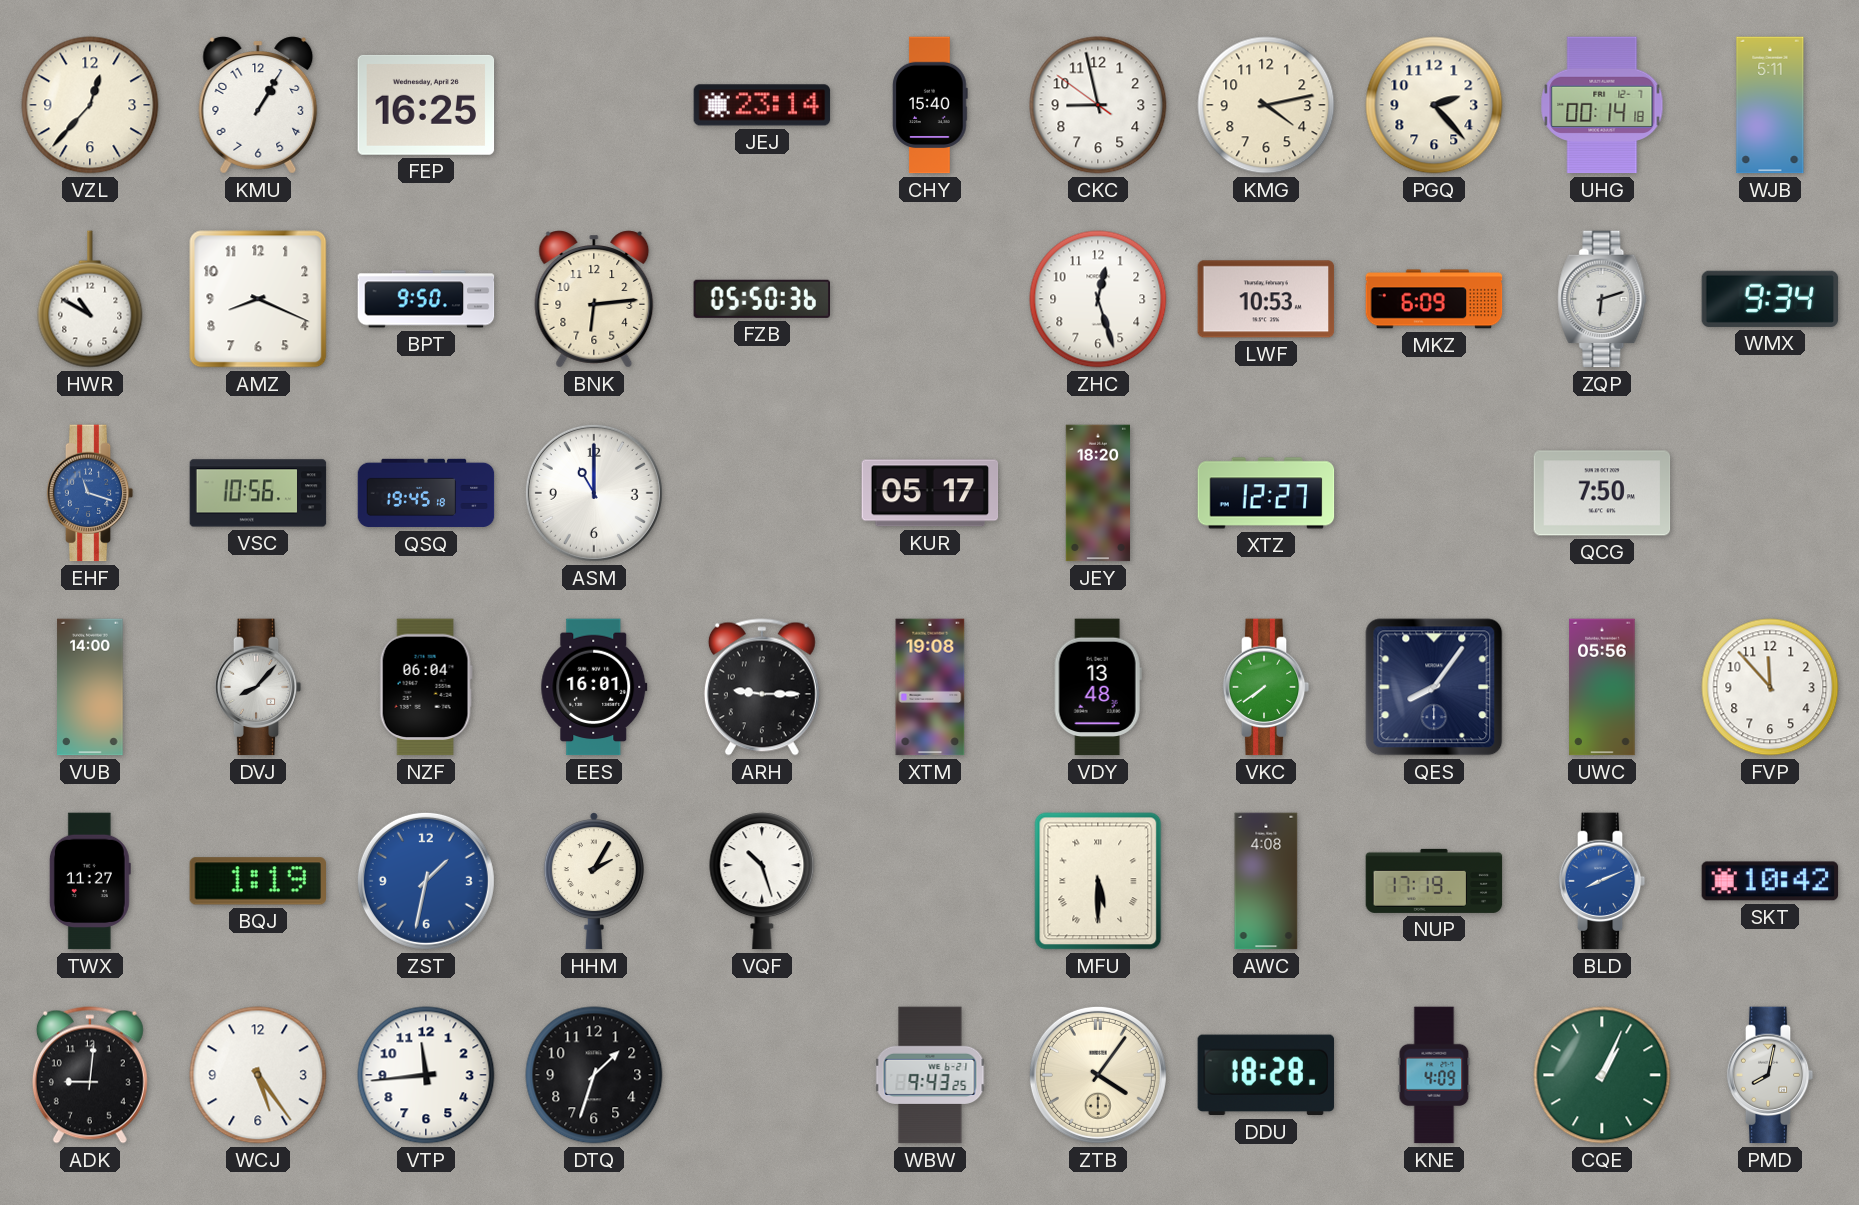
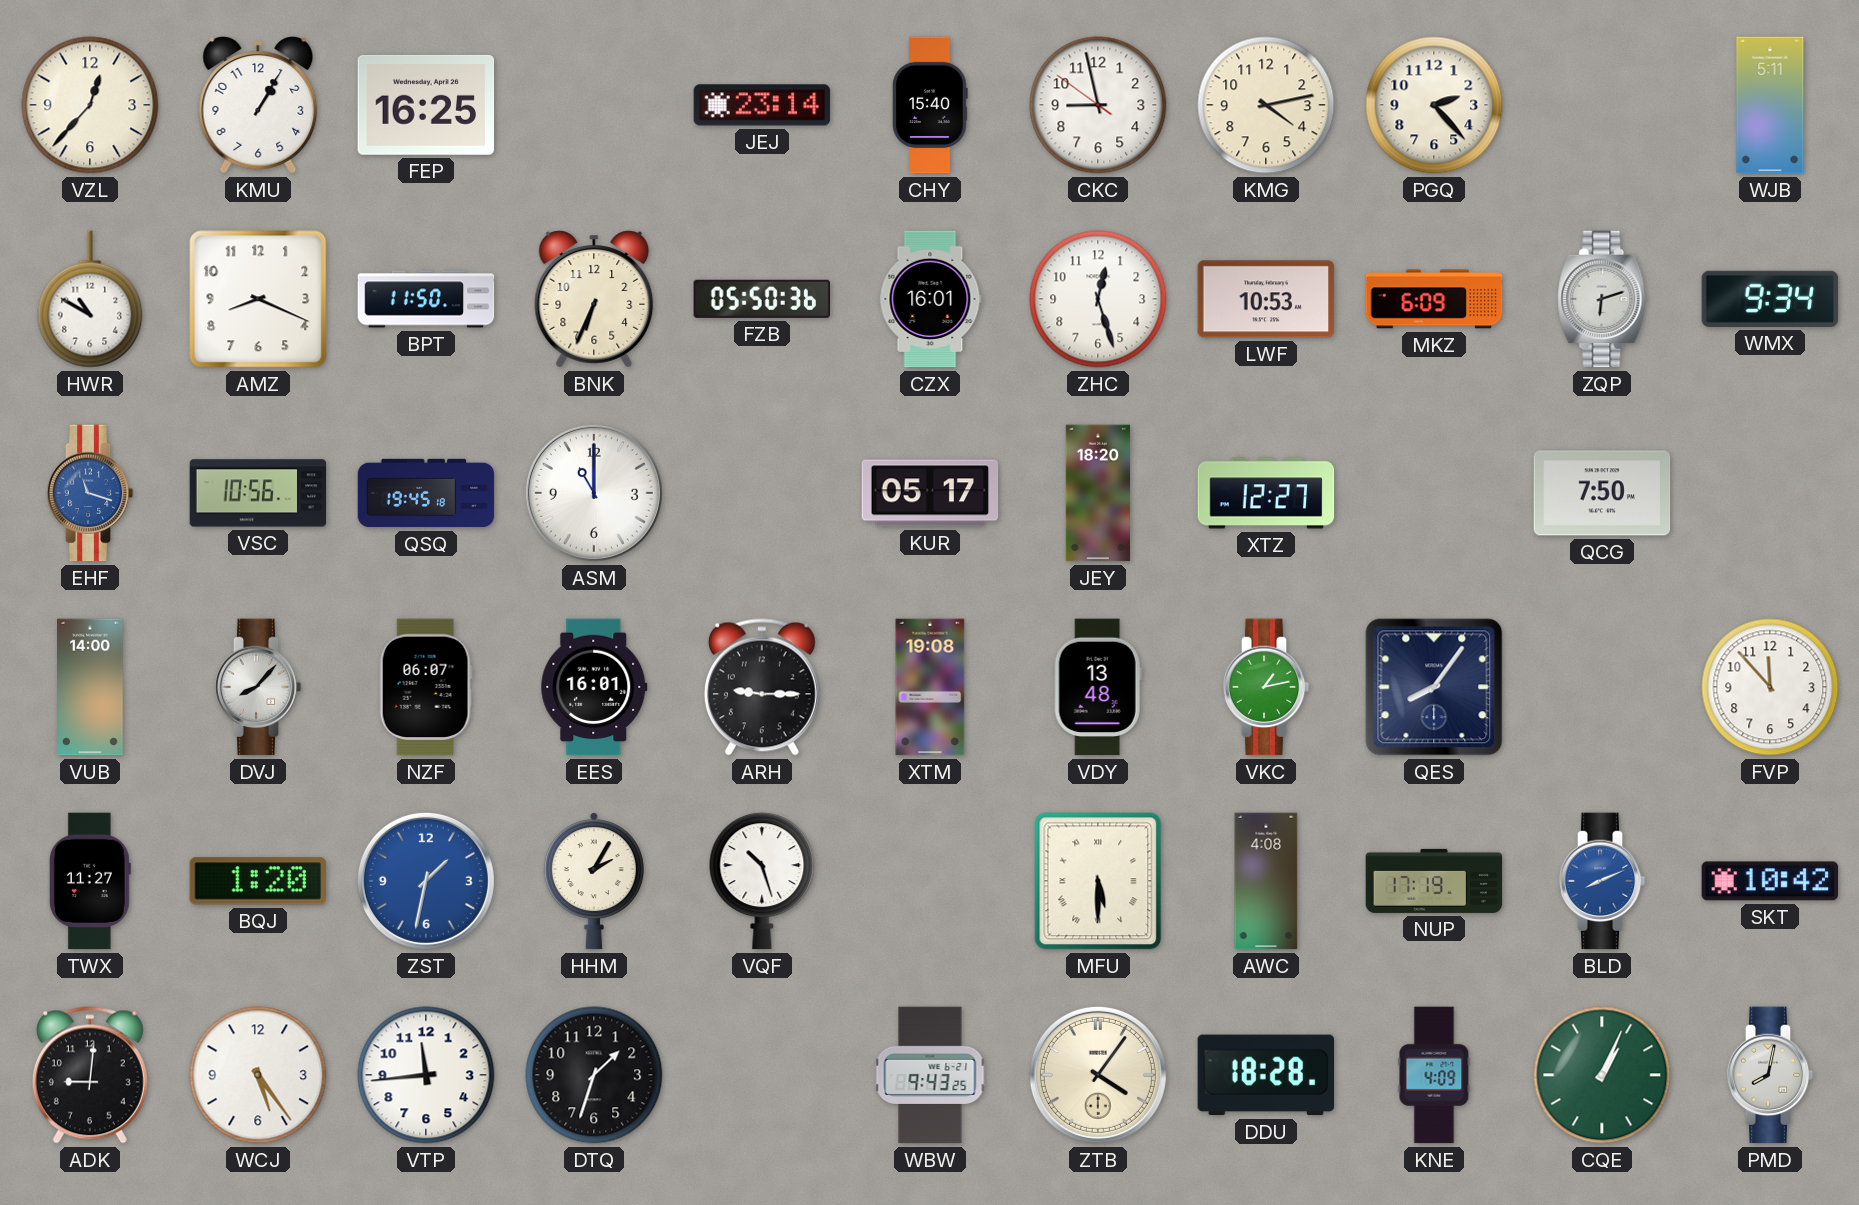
UHG: 00:14 -> none
BPT: 9:50 -> 11:50
BNK: 6:14 -> 6:34
CZX: none -> 16:01
NZF: 06:04 -> 06:07
VKC: 7:39 -> 1:13
UWC: 05:56 -> none
BQJ: 1:19 -> 1:20
